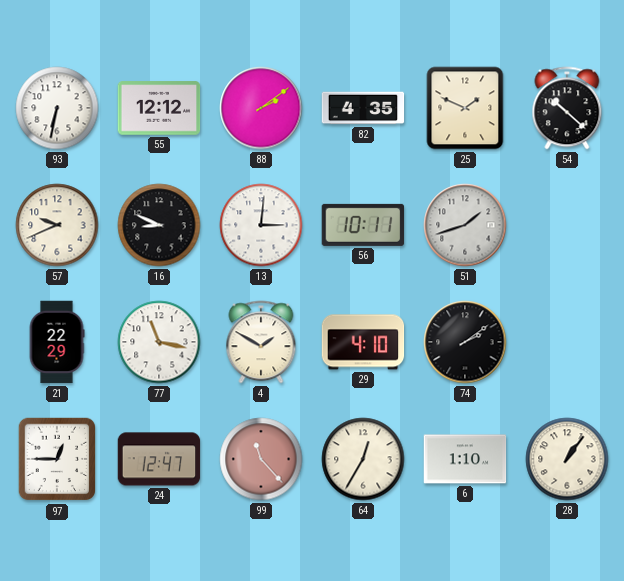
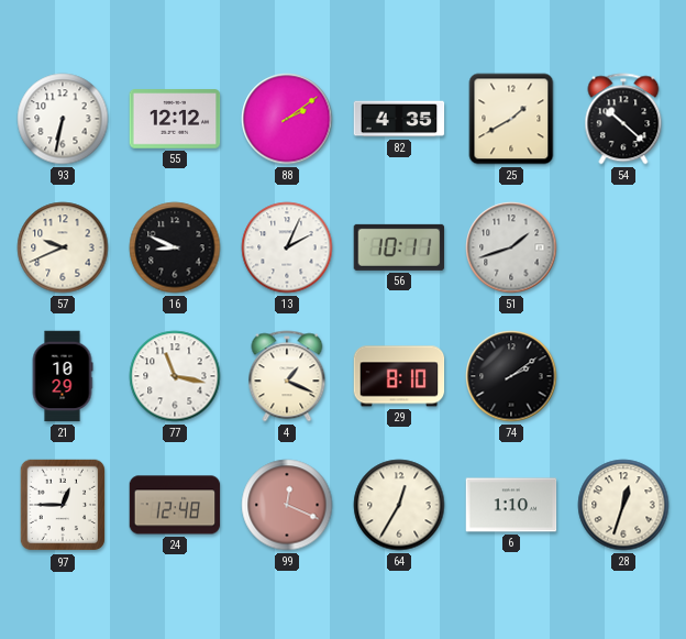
25: 1:49 -> 1:40
13: 3:01 -> 2:04
21: 22:29 -> 10:29
4: 1:50 -> 1:19
29: 4:10 -> 8:10
24: 12:47 -> 12:48
99: 11:23 -> 12:19
28: 1:06 -> 12:33
